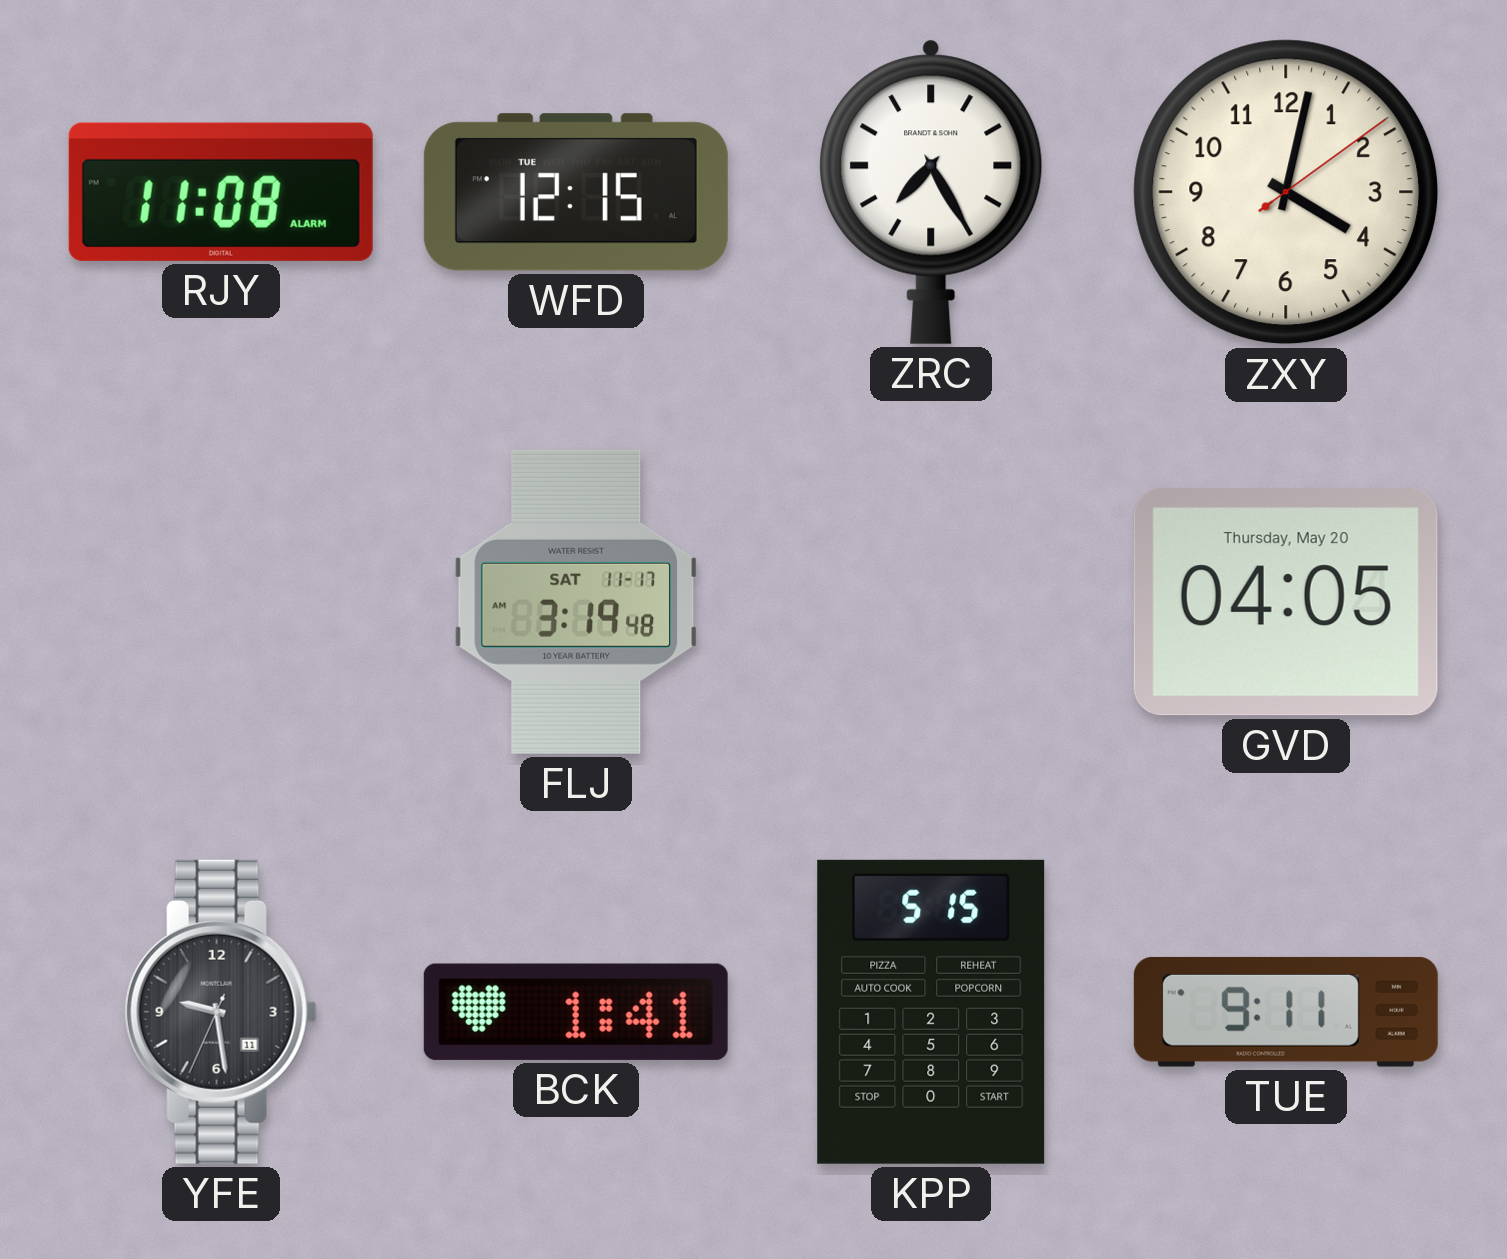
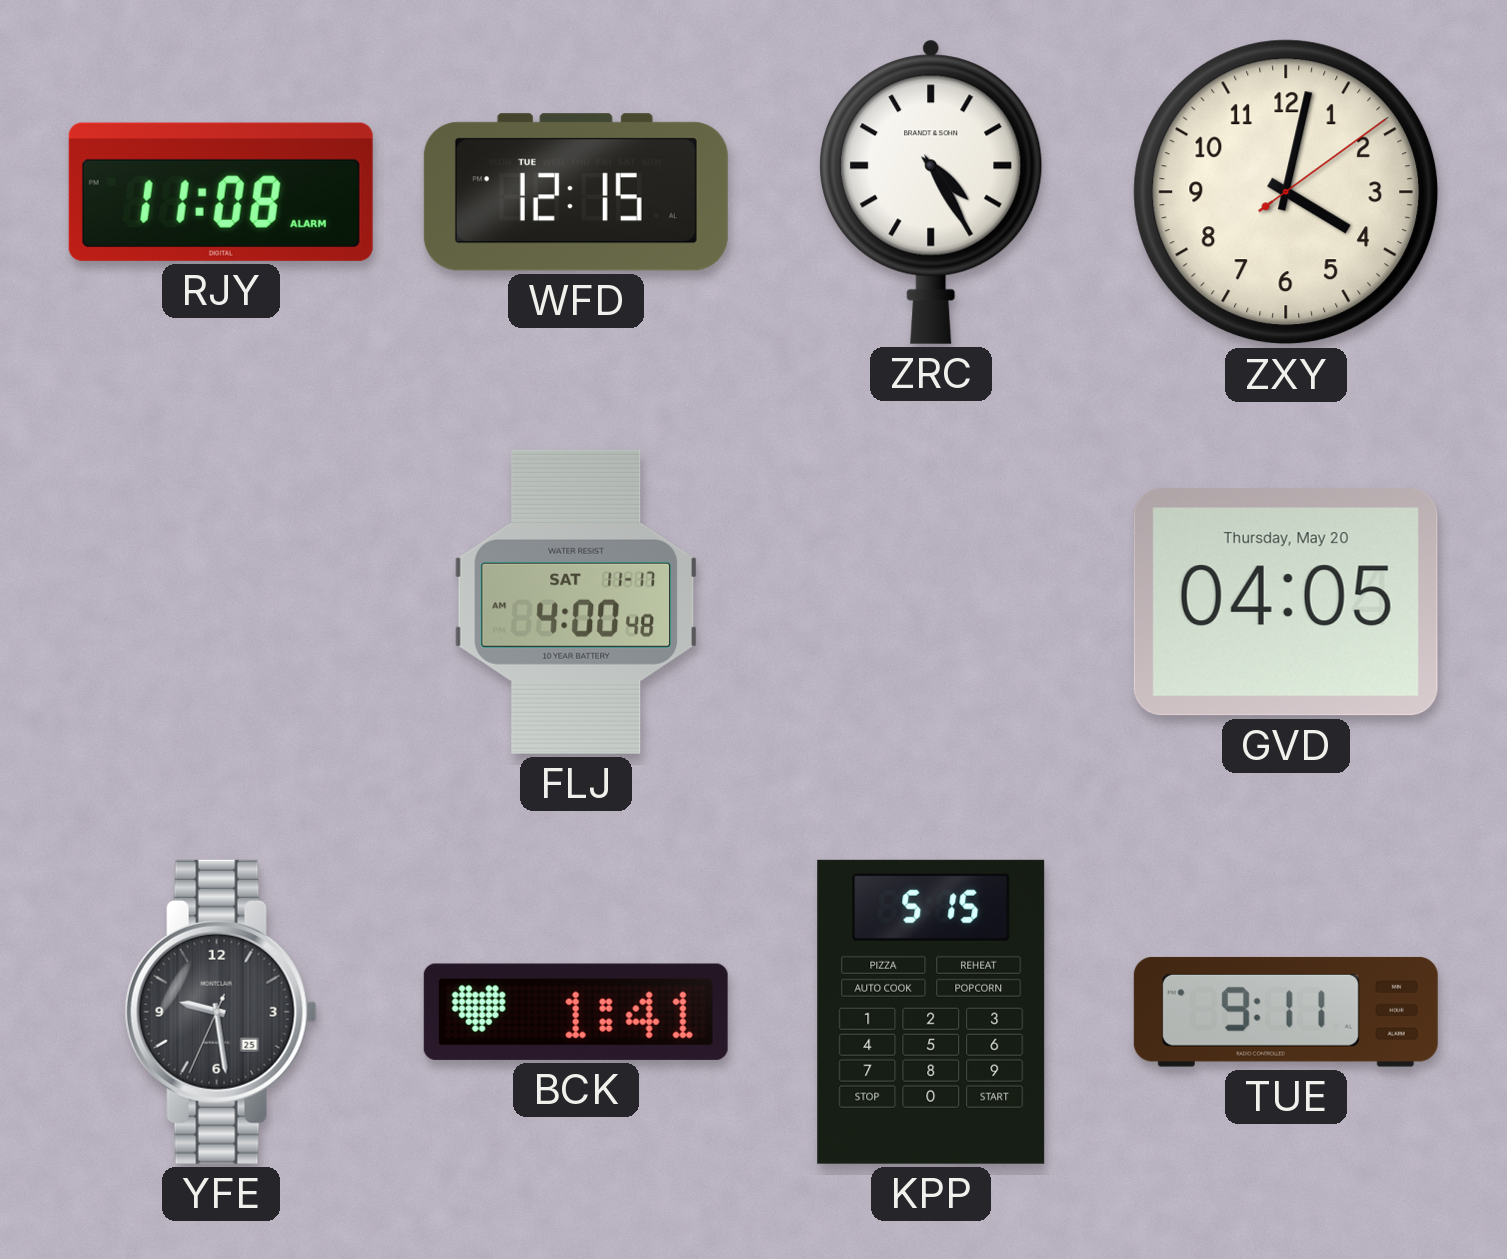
ZRC: 7:25 -> 4:25
FLJ: 3:19 -> 4:00
YFE date: 11 -> 25
